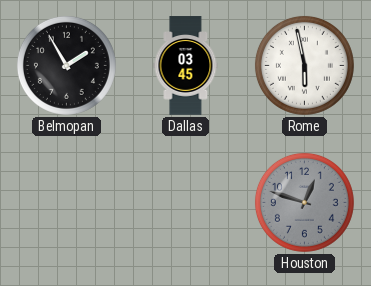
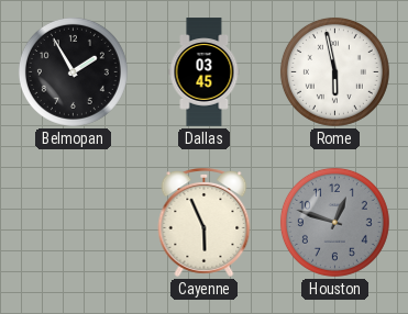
Cayenne: none -> 5:56
